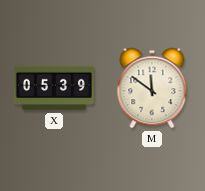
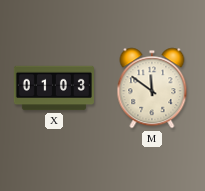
X: 05:39 -> 01:03
